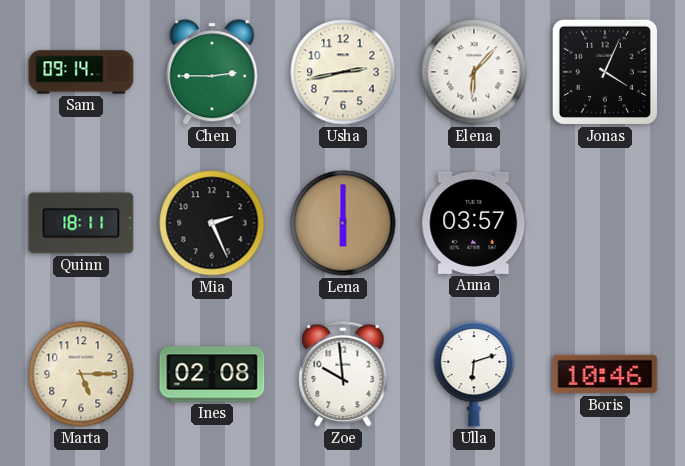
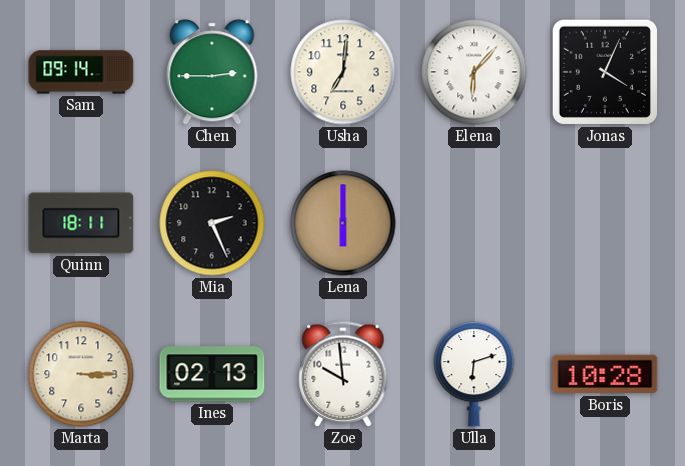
Usha: 2:43 -> 7:01
Anna: 03:57 -> none
Marta: 5:15 -> 3:15
Ines: 02:08 -> 02:13
Boris: 10:46 -> 10:28
